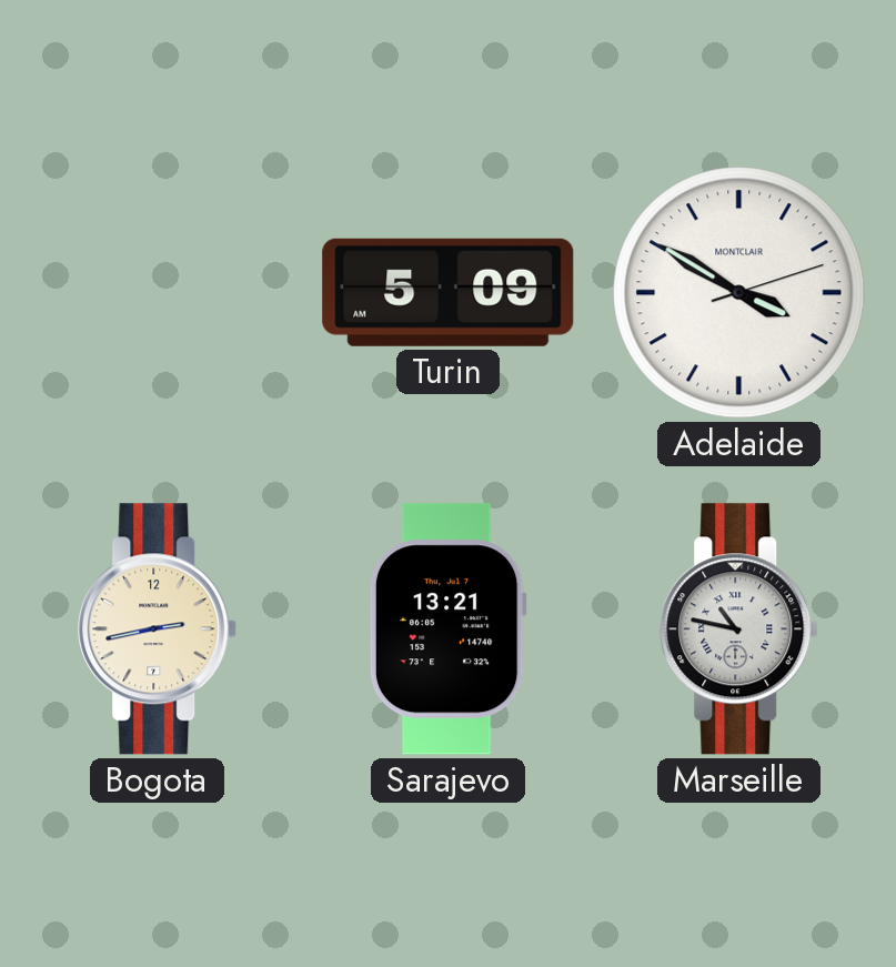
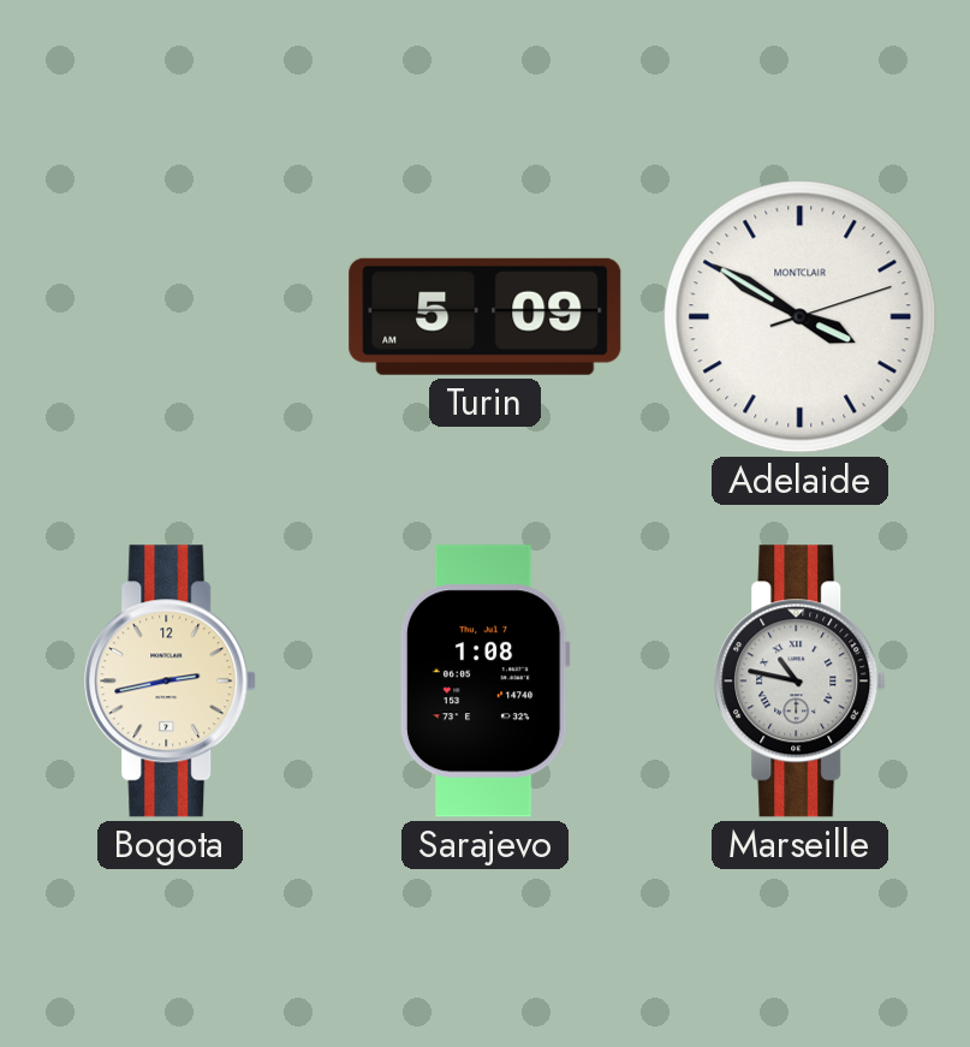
Sarajevo: 13:21 -> 1:08
